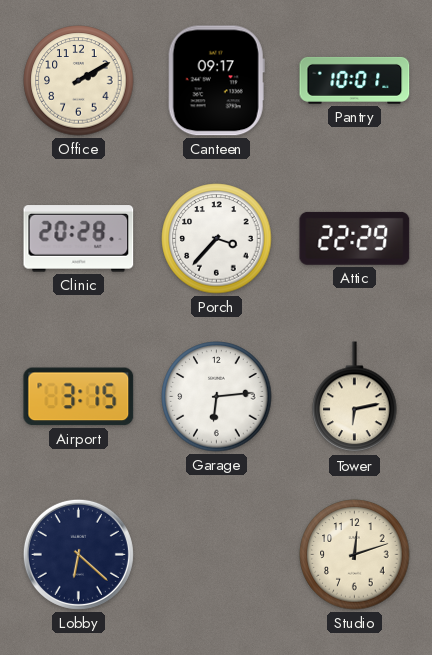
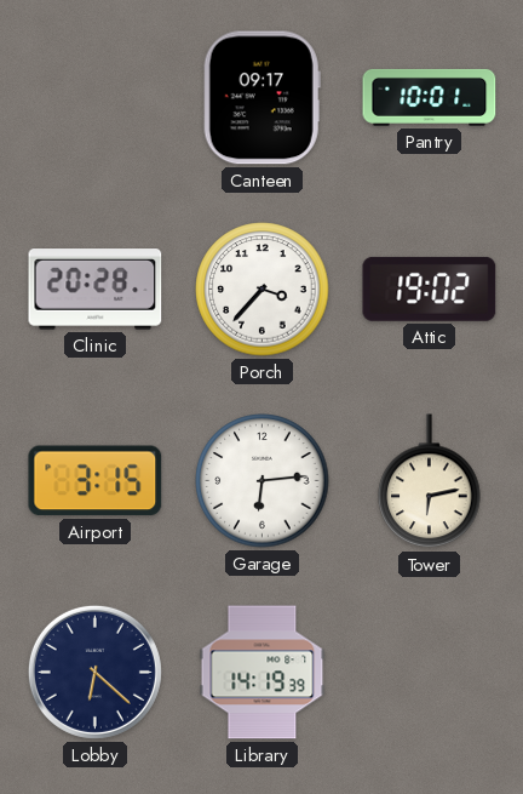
Office: 2:10 -> none
Attic: 22:29 -> 19:02
Library: none -> 14:19
Studio: 12:12 -> none
